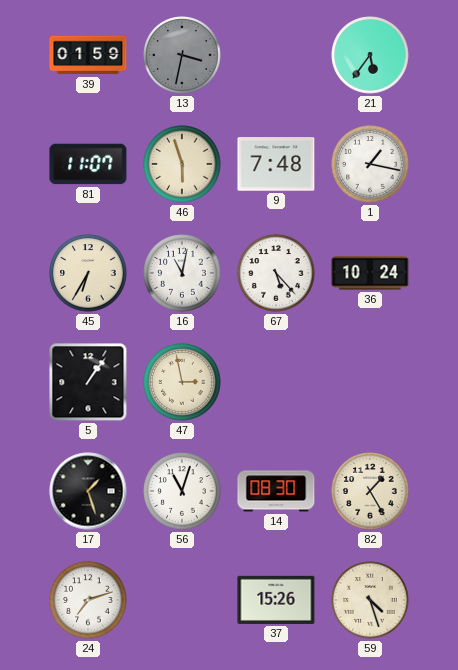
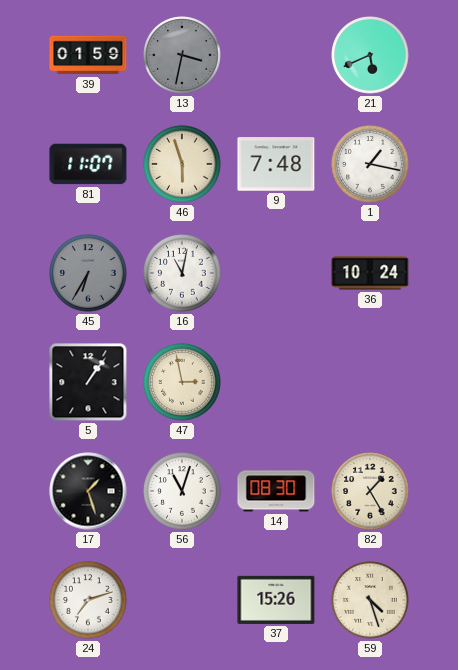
21: 5:36 -> 5:41
45 dial: cream -> grey
67: 5:23 -> none
